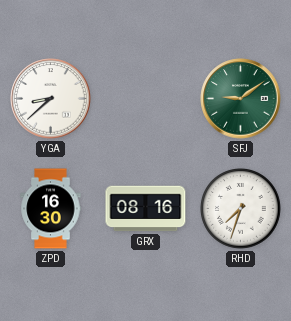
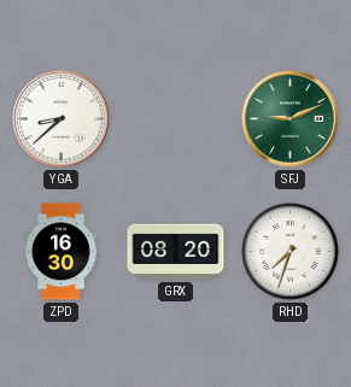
SFJ: 9:09 -> 9:11
GRX: 08:16 -> 08:20
